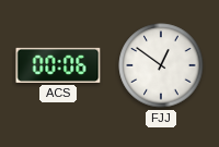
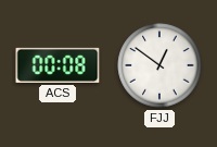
ACS: 00:06 -> 00:08
